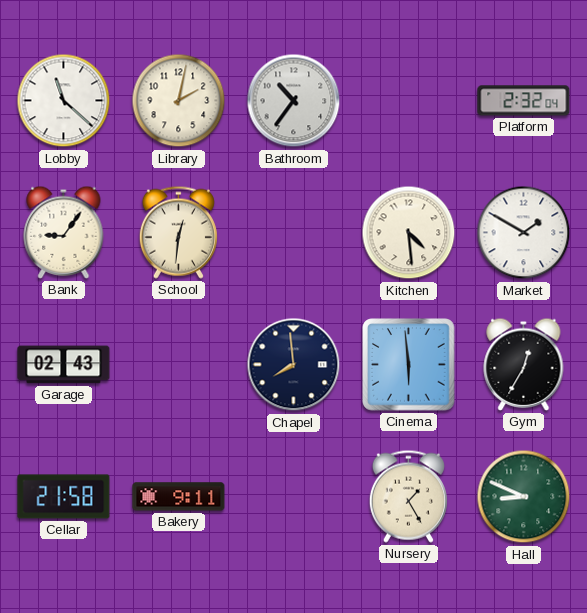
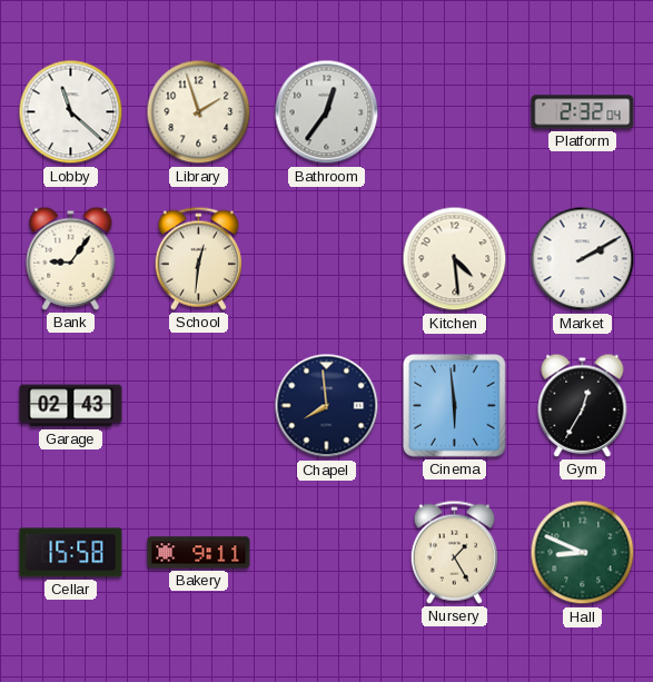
Library: 2:02 -> 1:57
Bathroom: 10:36 -> 12:36
Market: 1:50 -> 2:10
Cellar: 21:58 -> 15:58
